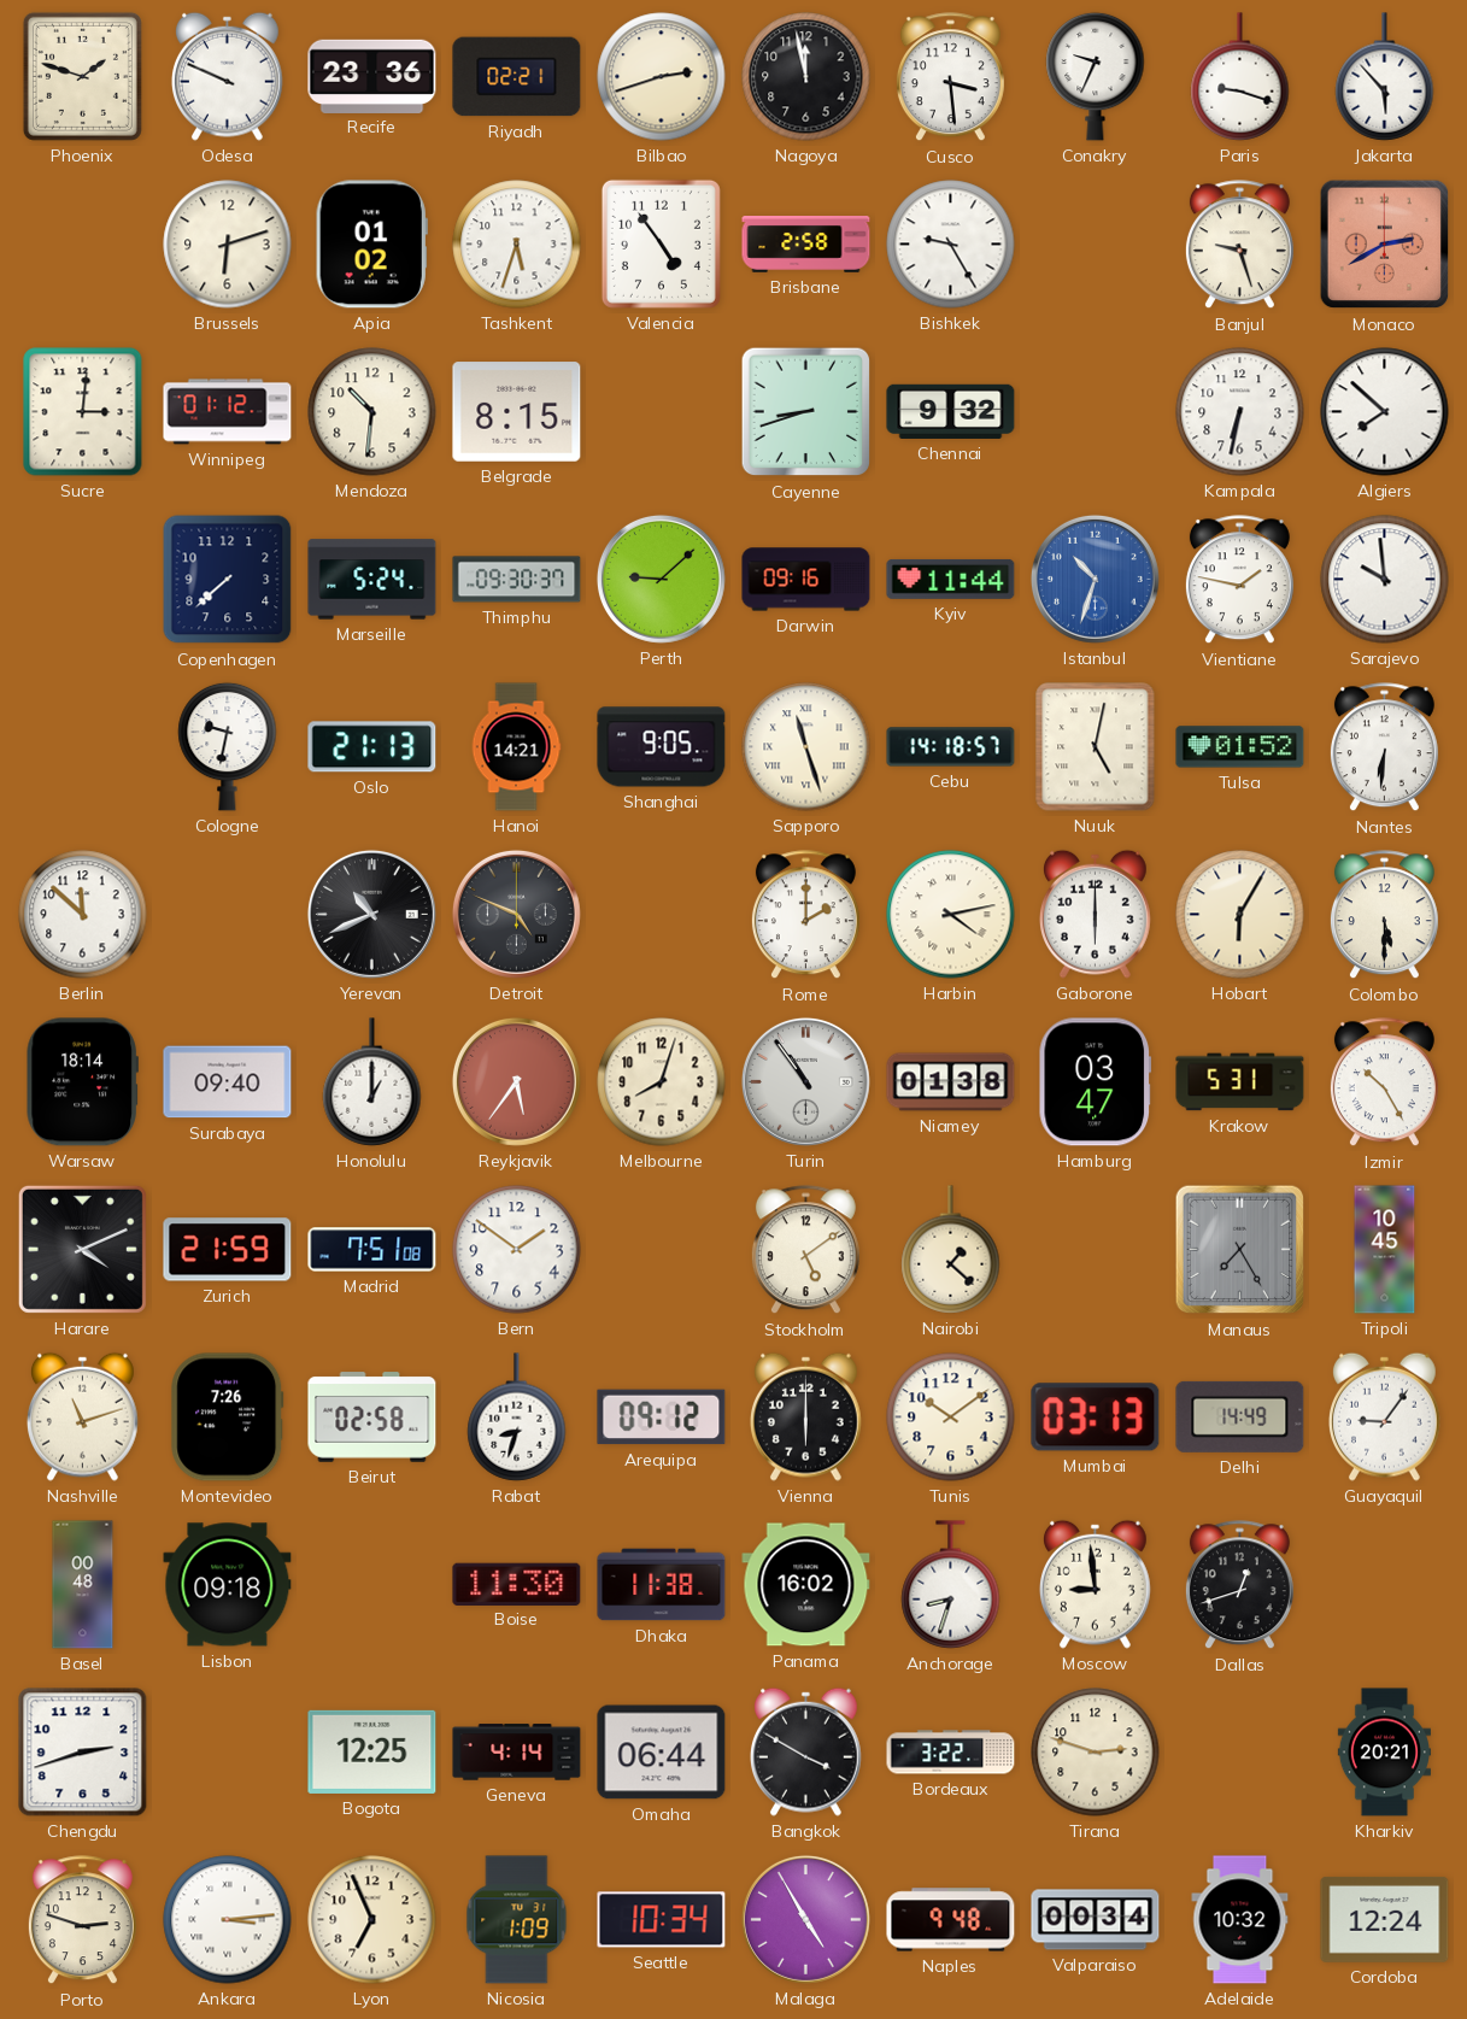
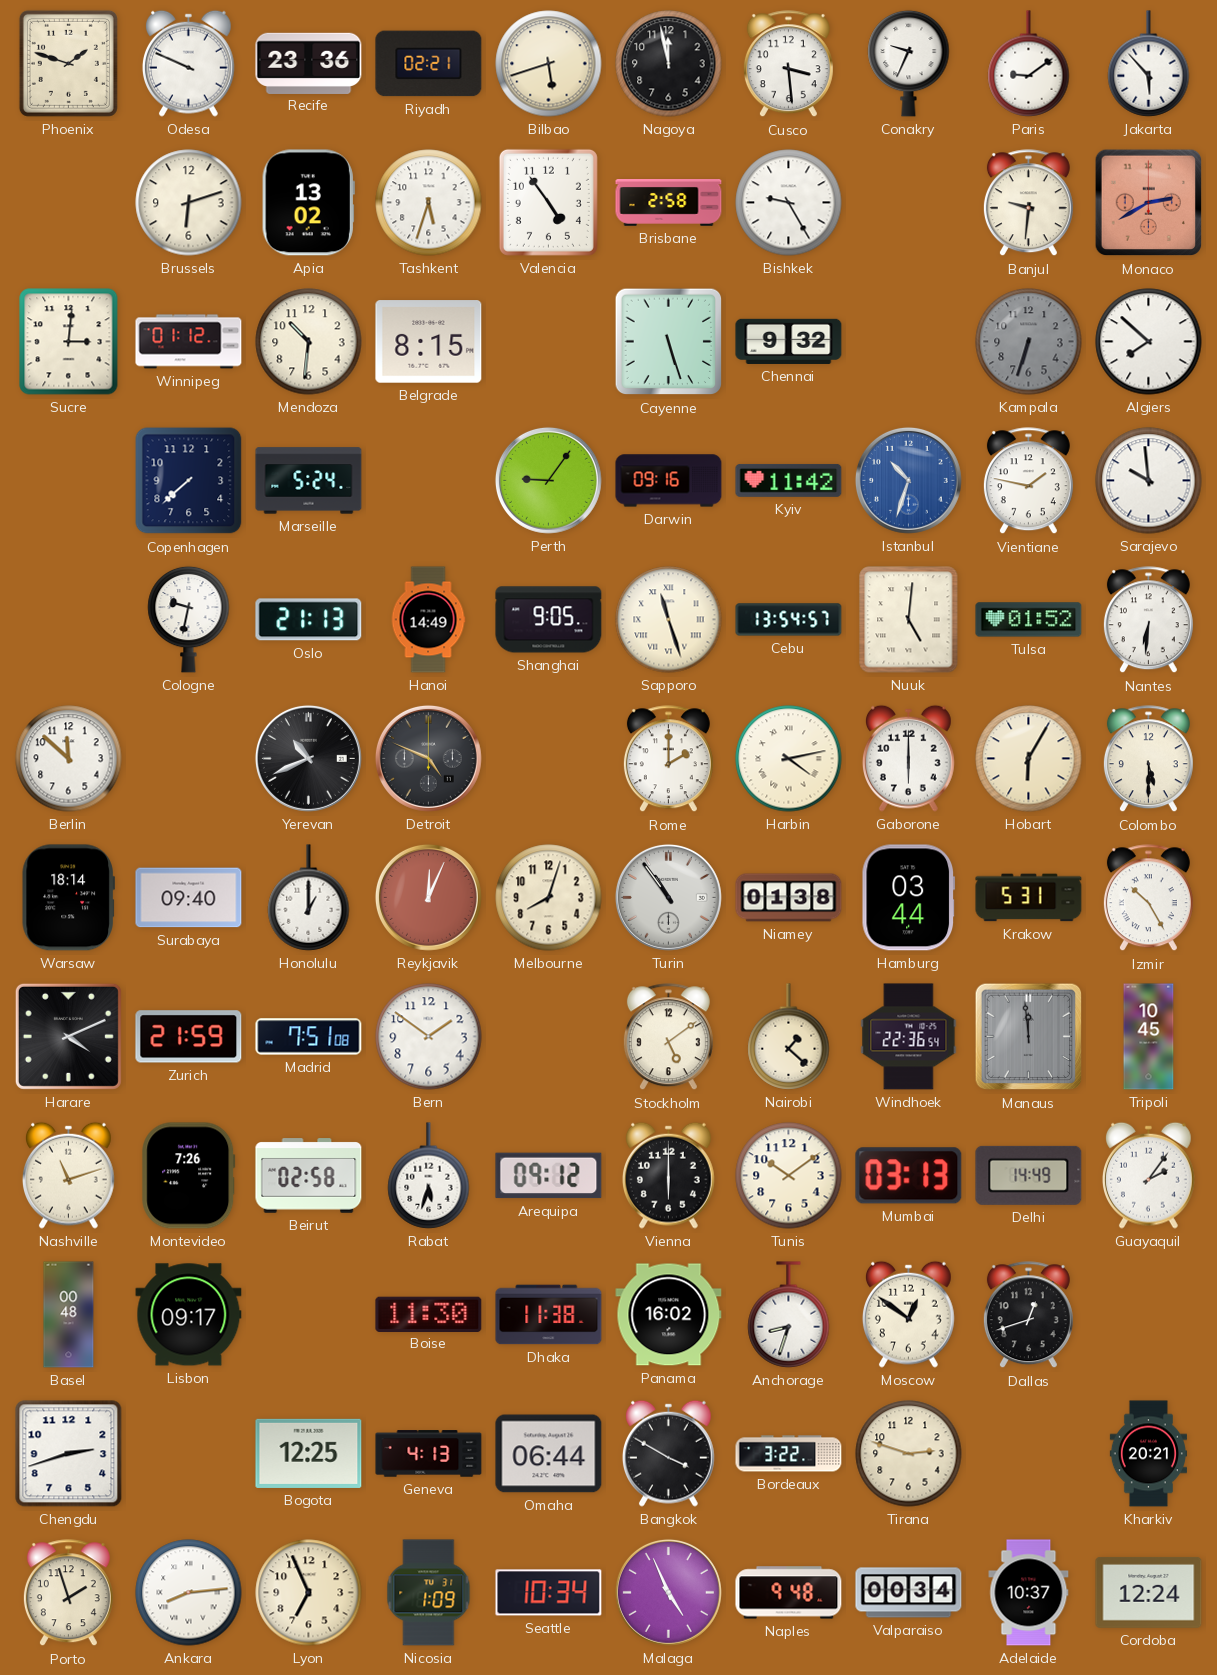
Bilbao: 2:42 -> 5:42
Paris: 9:18 -> 9:09
Apia: 01:02 -> 13:02
Banjul: 9:27 -> 9:31
Cayenne: 8:42 -> 5:27
Kampala: 6:32 -> 6:33
Kampala dial: white -> grey
Thimphu: 09:30 -> none
Perth: 9:08 -> 9:06
Kyiv: 11:44 -> 11:42
Hanoi: 14:21 -> 14:49
Cebu: 14:18 -> 13:54
Nuuk: 5:02 -> 5:01
Reykjavik: 5:36 -> 12:04
Hamburg: 03:47 -> 03:44
Windhoek: none -> 22:36
Manaus: 7:25 -> 11:59
Rabat: 8:33 -> 5:33
Guayaquil: 9:06 -> 2:06
Lisbon: 09:18 -> 09:17
Moscow: 8:59 -> 12:51
Geneva: 4:14 -> 4:13
Porto: 2:48 -> 1:57
Ankara: 3:14 -> 8:14
Malaga: 4:55 -> 4:56
Adelaide: 10:32 -> 10:37
